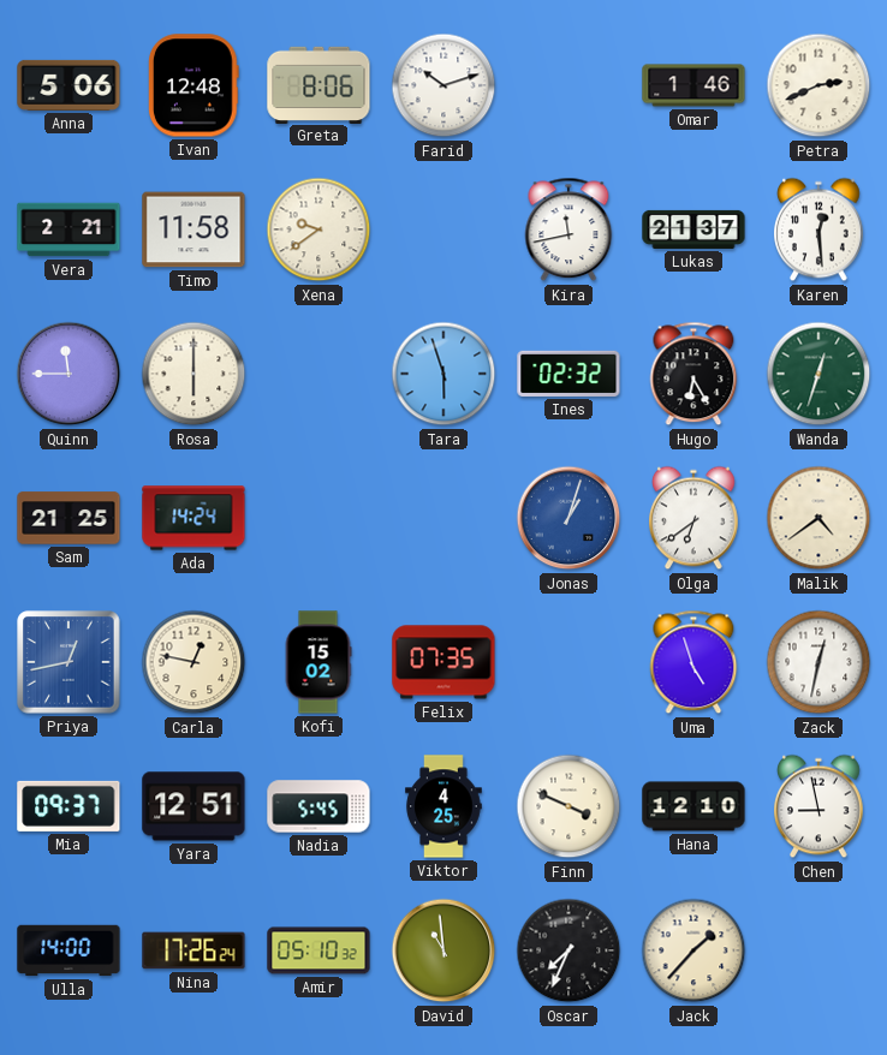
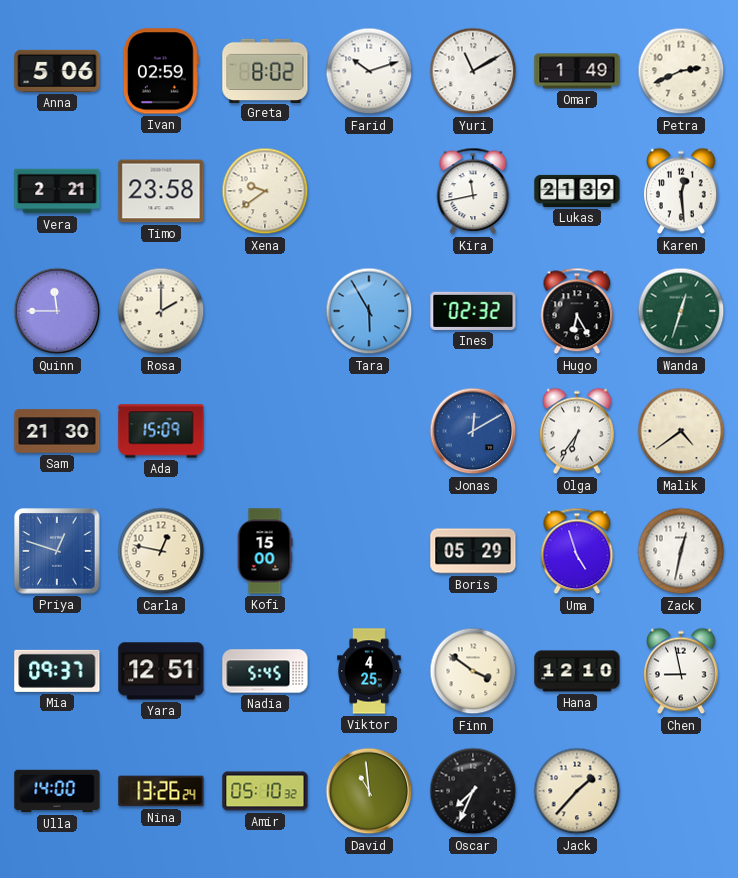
Ivan: 12:48 -> 02:59
Greta: 8:06 -> 8:02
Yuri: none -> 11:10
Omar: 1:46 -> 1:49
Timo: 11:58 -> 23:58
Lukas: 21:37 -> 21:39
Rosa: 6:00 -> 2:00
Tara: 5:57 -> 5:55
Sam: 21:25 -> 21:30
Ada: 14:24 -> 15:09
Jonas: 1:03 -> 12:10
Olga: 6:39 -> 6:36
Priya: 12:43 -> 12:48
Kofi: 15:02 -> 15:00
Felix: 07:35 -> none
Boris: none -> 05:29
Finn: 3:49 -> 3:51
Nina: 17:26 -> 13:26
